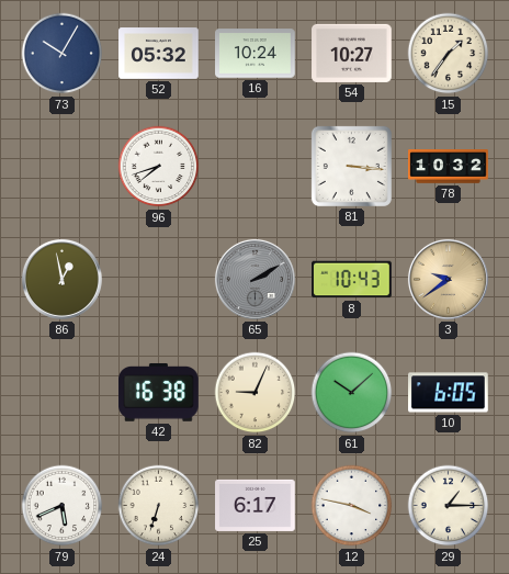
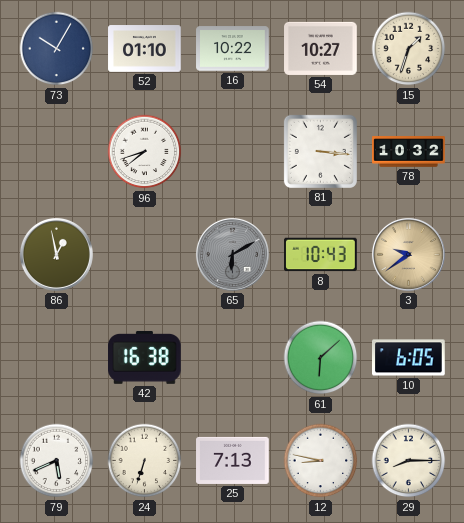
52: 05:32 -> 01:10
16: 10:24 -> 10:22
15: 1:36 -> 1:33
65: 2:10 -> 6:10
82: 9:04 -> none
61: 10:08 -> 6:08
25: 6:17 -> 7:13
12: 3:47 -> 8:47
29: 1:15 -> 8:15
